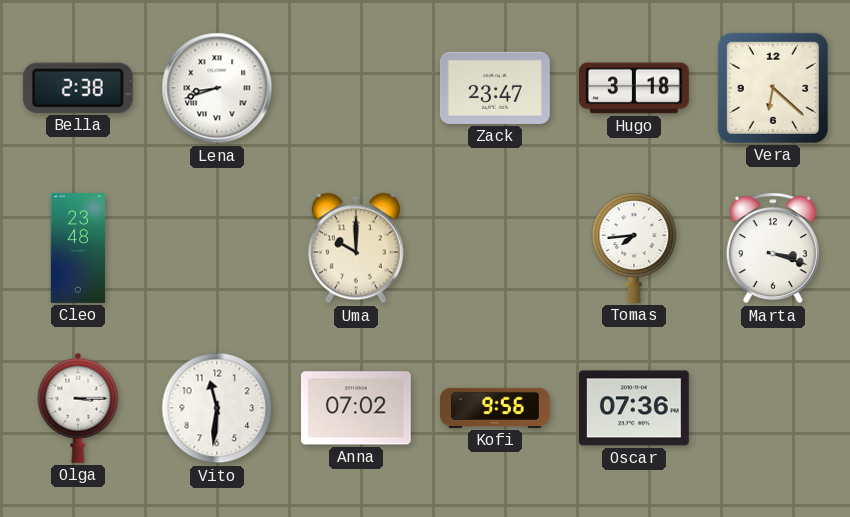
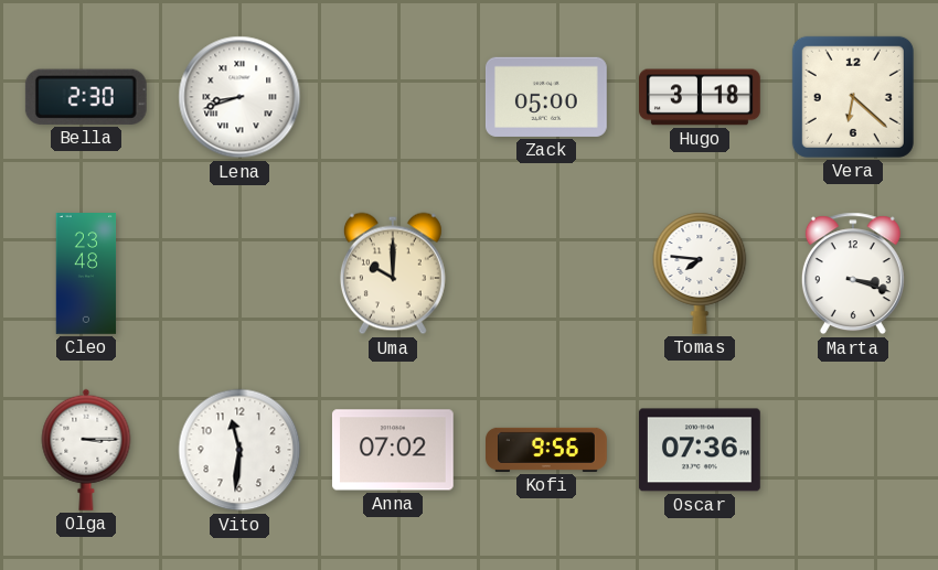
Bella: 2:38 -> 2:30
Zack: 23:47 -> 05:00
Tomas: 7:44 -> 7:46
